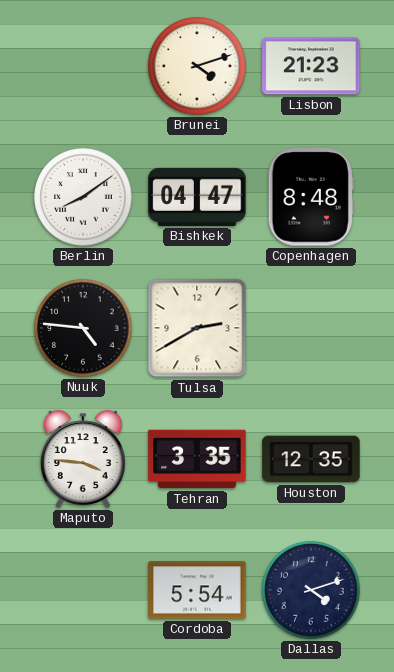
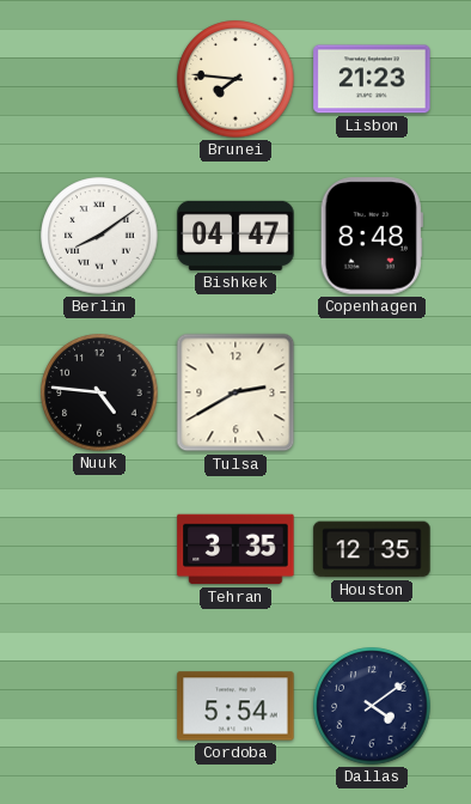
Brunei: 4:12 -> 7:46
Maputo: 3:46 -> none
Dallas: 4:12 -> 4:09
